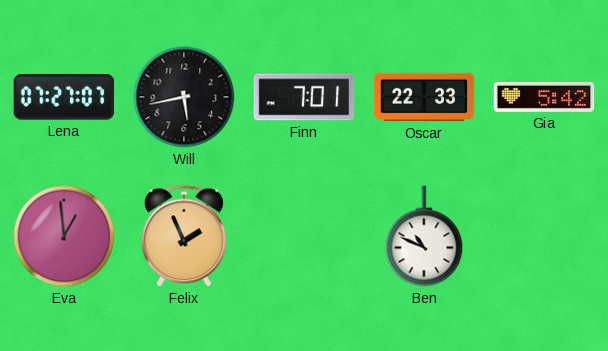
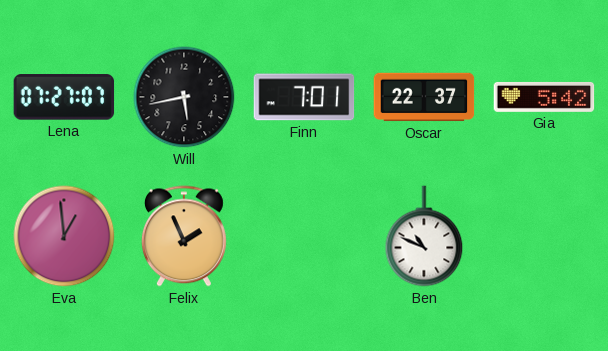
Oscar: 22:33 -> 22:37
